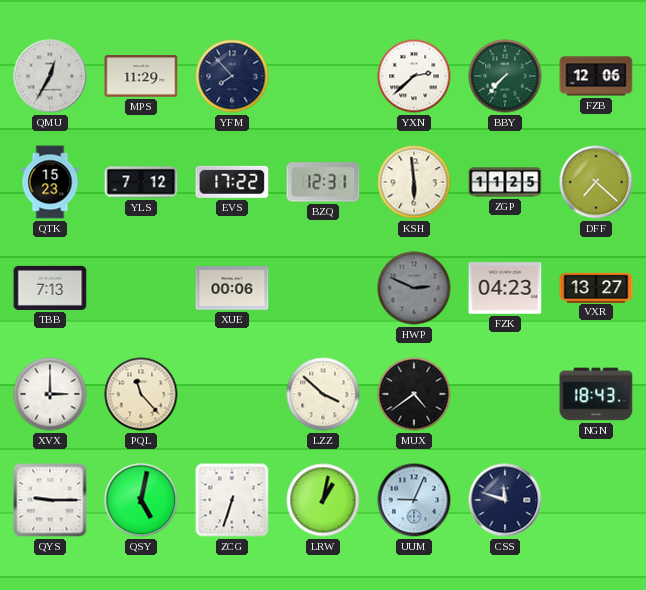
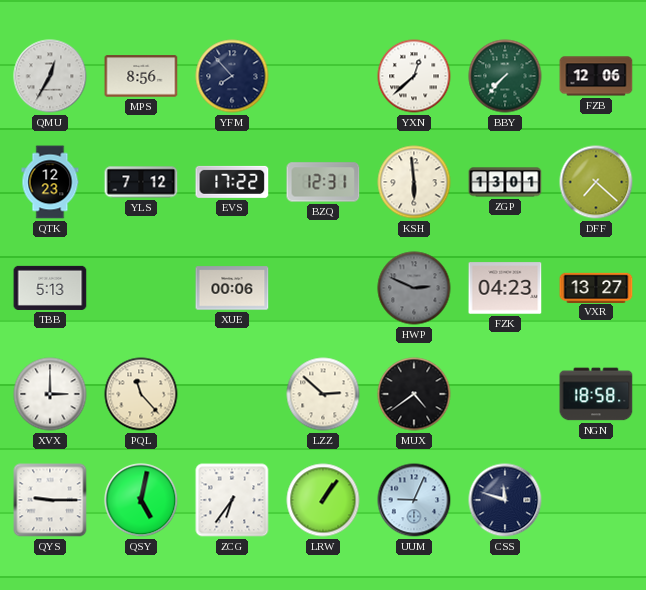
MPS: 11:29 -> 8:56
YXN: 2:38 -> 12:38
QTK: 15:23 -> 12:23
ZGP: 11:25 -> 13:01
TBB: 7:13 -> 5:13
LZZ: 3:52 -> 2:52
NGN: 18:43 -> 18:58
ZCG: 6:33 -> 6:36
LRW: 1:02 -> 1:06
